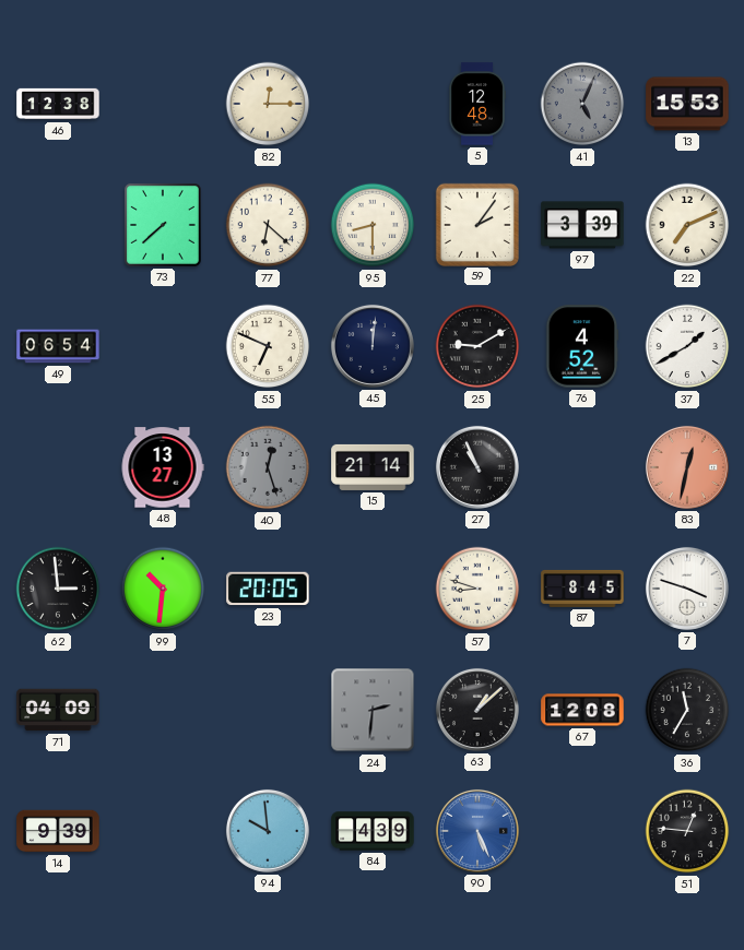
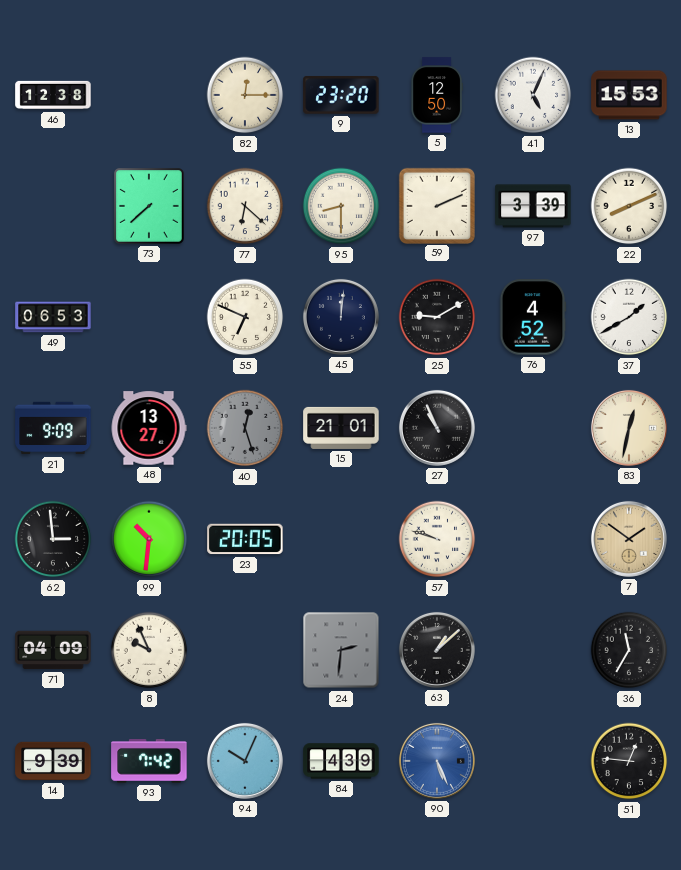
9: none -> 23:20
5: 12:48 -> 12:50
41 dial: grey -> white
59: 2:06 -> 2:11
22: 7:11 -> 8:11
49: 06:54 -> 06:53
21: none -> 9:09
15: 21:14 -> 21:01
83 dial: salmon -> cream
57: 8:48 -> 9:48
87: 8:45 -> none
7: 3:48 -> 1:51
7 dial: white -> champagne
8: none -> 9:56
67: 12:08 -> none
93: none -> 7:42
94: 9:59 -> 10:04
